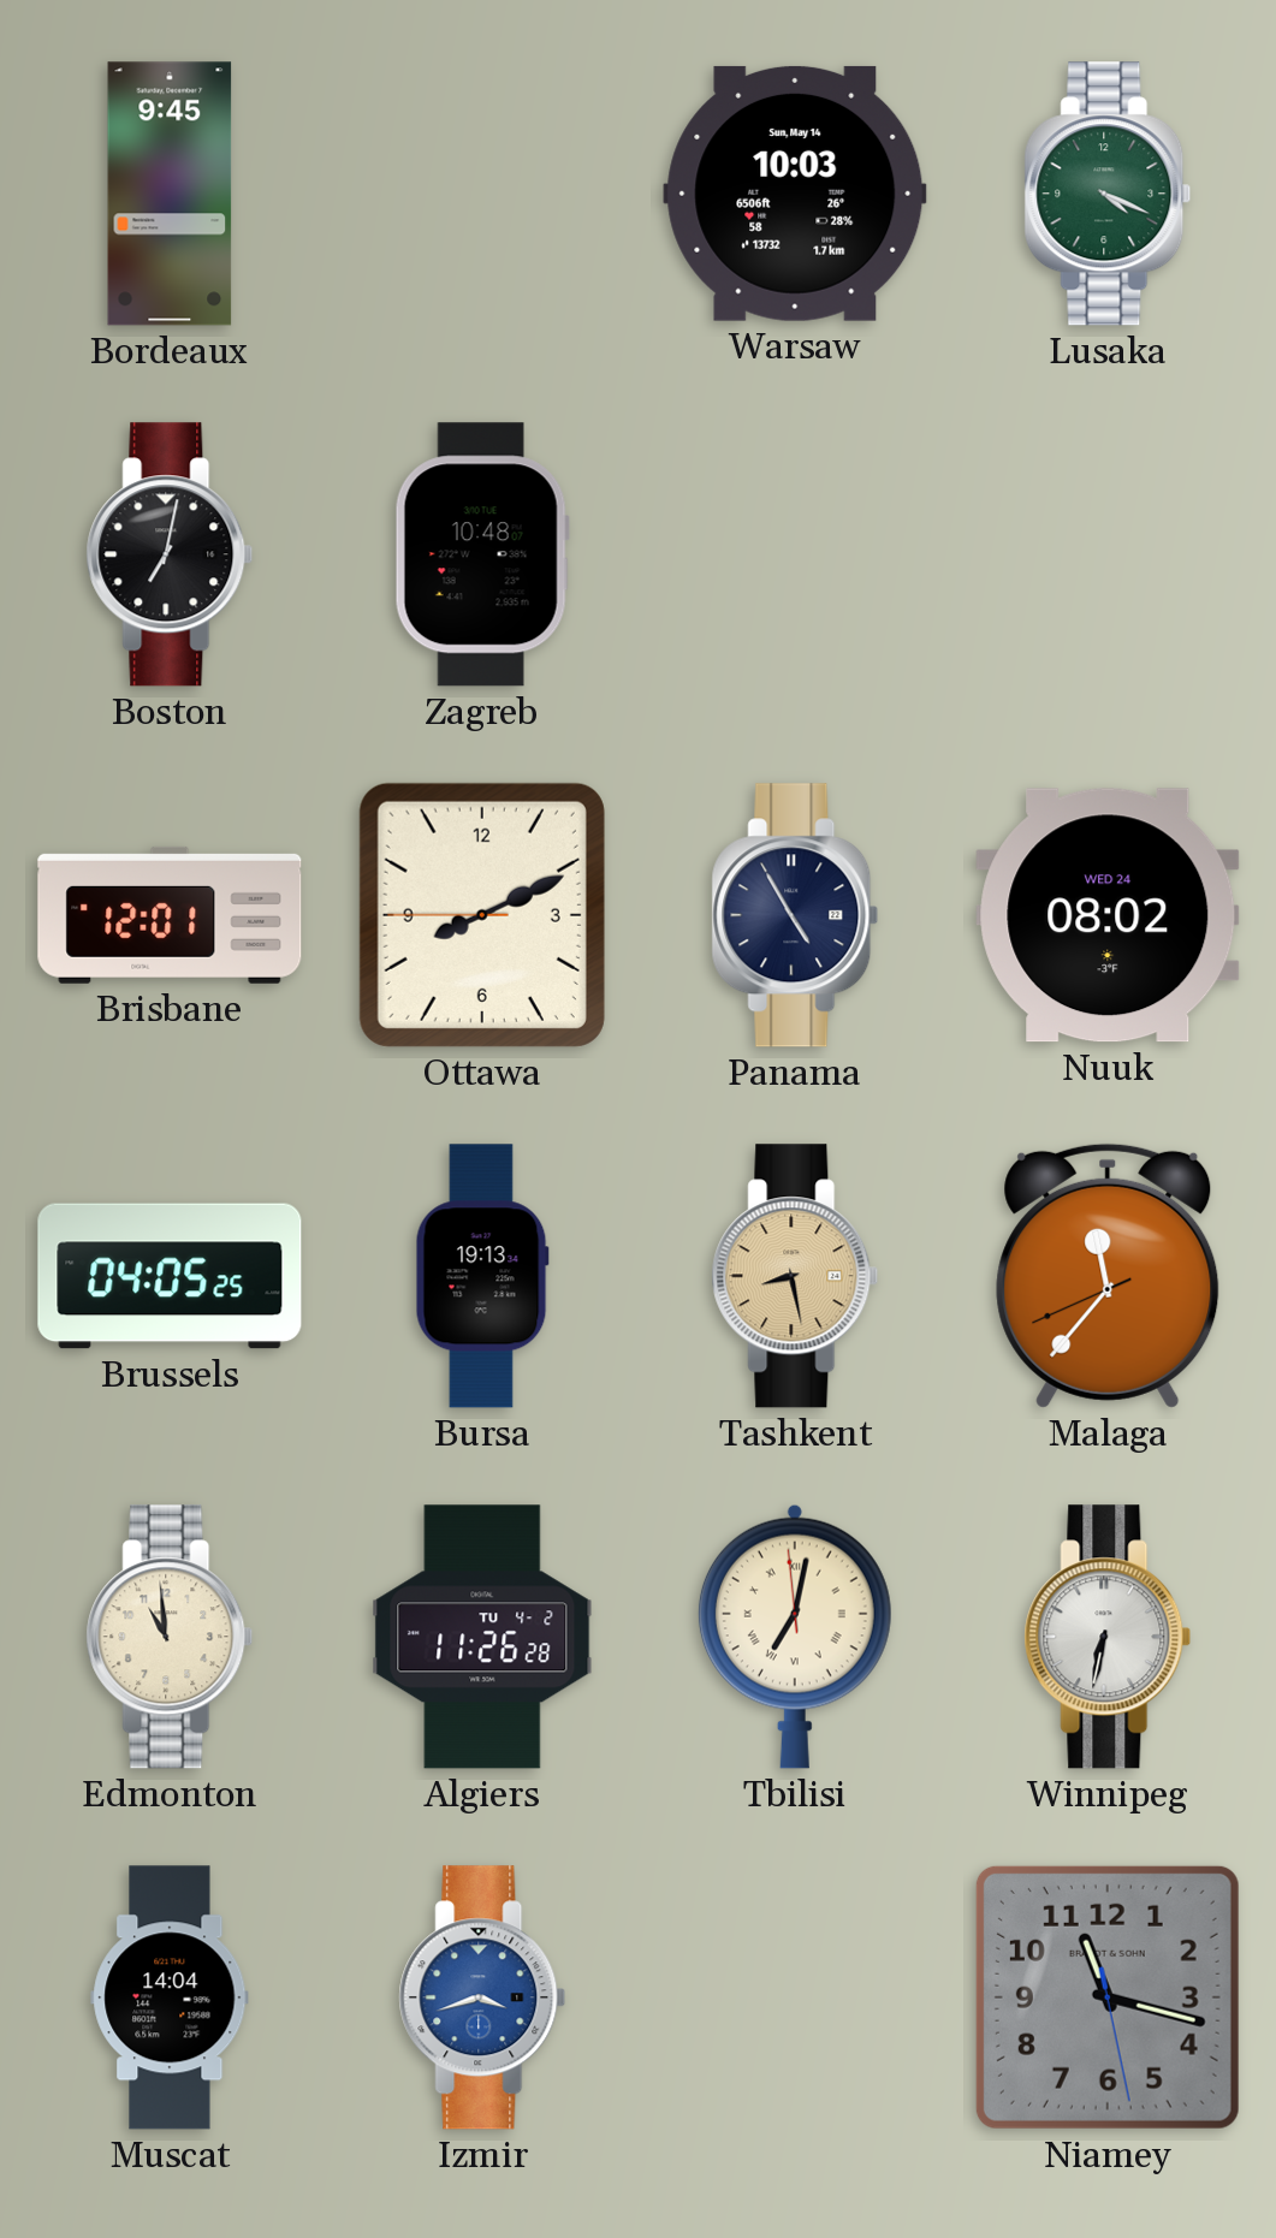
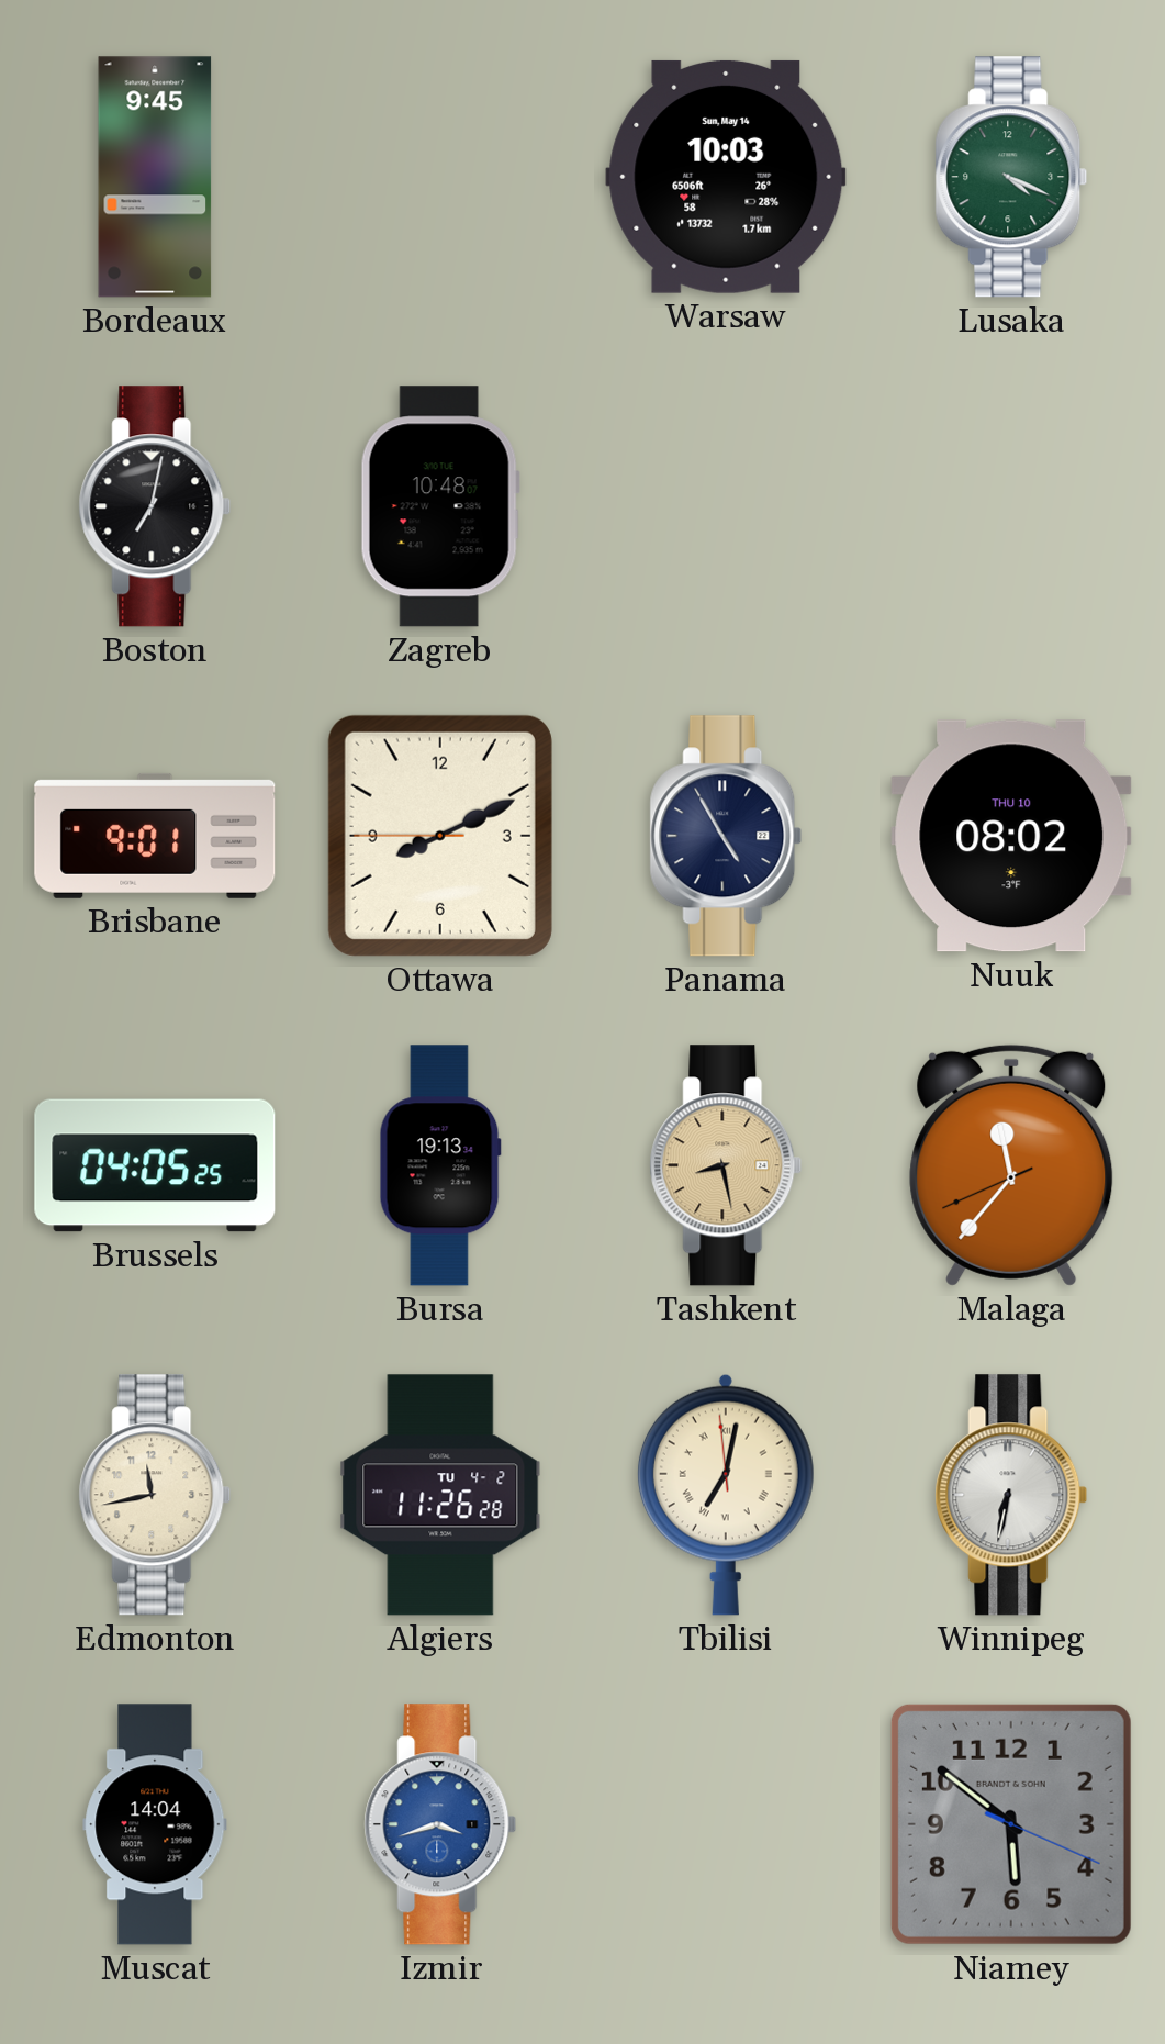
Brisbane: 12:01 -> 9:01
Nuuk date: WED 24 -> THU 10
Edmonton: 10:59 -> 11:43
Niamey: 11:17 -> 5:51
